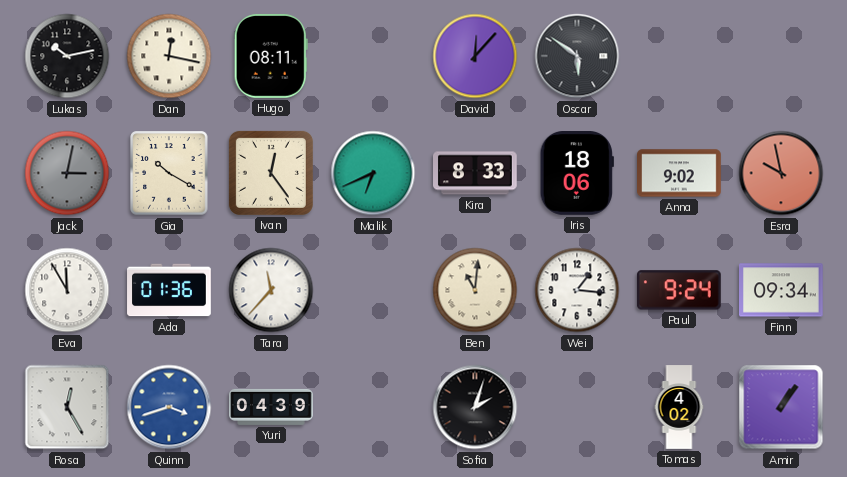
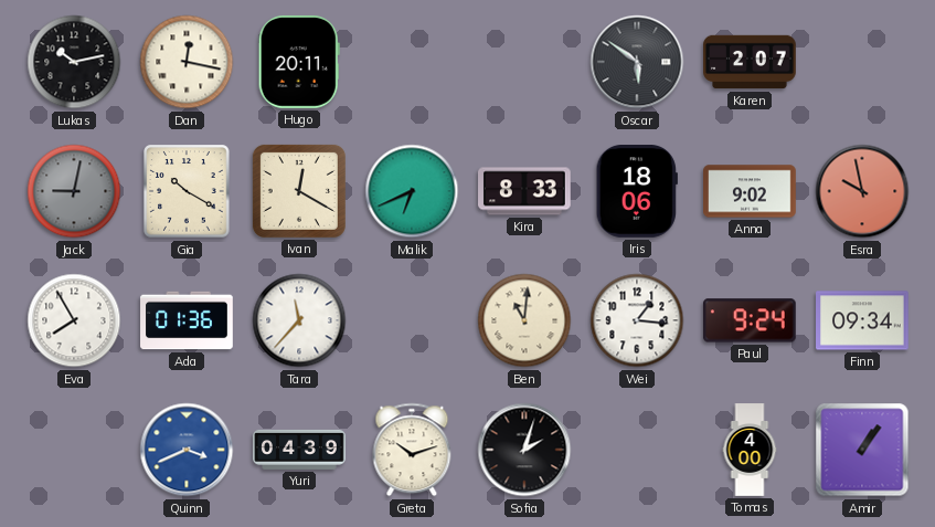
Hugo: 08:11 -> 20:11
David: 12:07 -> none
Karen: none -> 2:07
Jack: 3:02 -> 9:02
Ivan: 12:24 -> 12:20
Eva: 11:55 -> 7:55
Rosa: 12:25 -> none
Quinn: 3:42 -> 3:41
Greta: none -> 10:12
Tomas: 4:02 -> 4:00
